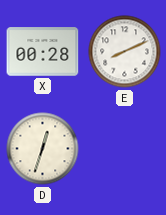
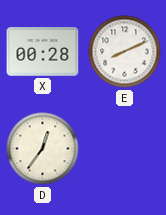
D: 12:33 -> 12:36
